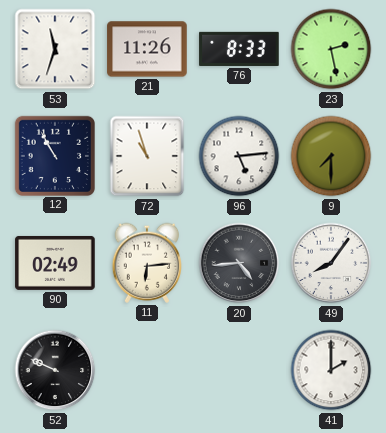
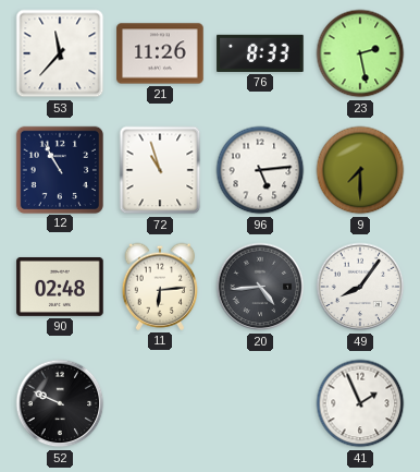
53: 11:33 -> 11:37
90: 02:49 -> 02:48
41: 2:00 -> 1:56
